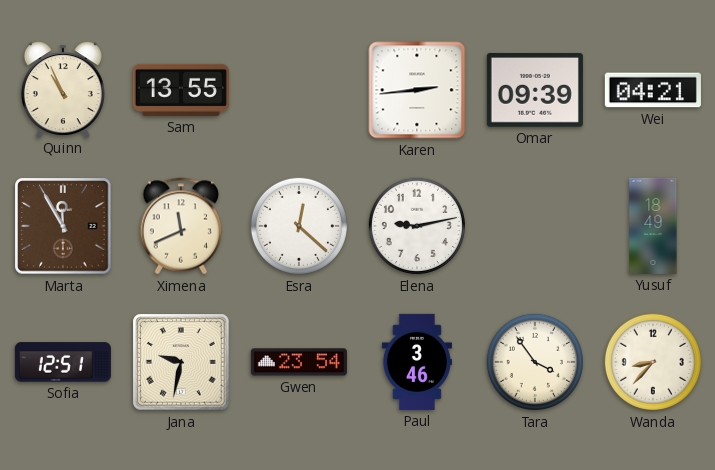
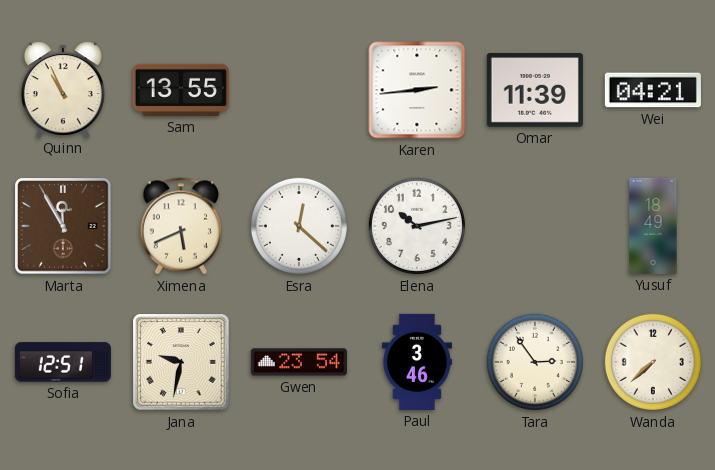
Omar: 09:39 -> 11:39
Ximena: 11:41 -> 5:41
Elena: 9:13 -> 10:13
Tara: 3:54 -> 2:54
Wanda: 8:37 -> 7:38
